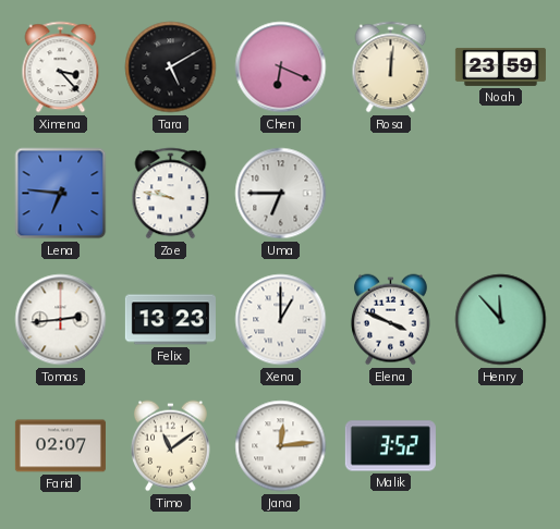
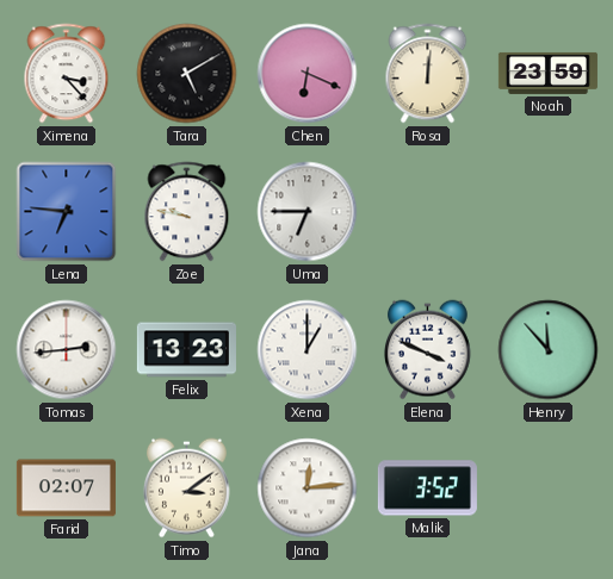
Timo: 11:09 -> 3:09
